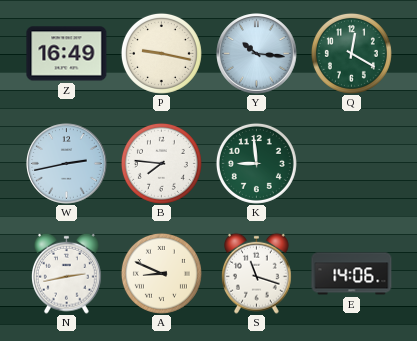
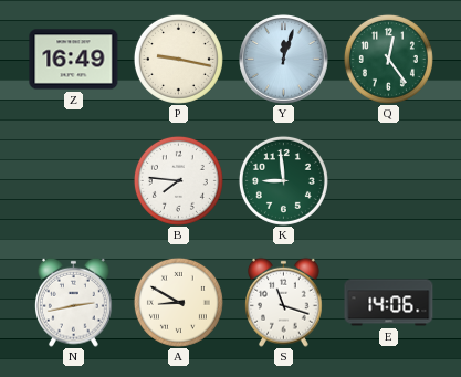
Y: 10:16 -> 12:03
Q: 12:20 -> 12:24
W: 2:43 -> none
A: 8:49 -> 8:50
